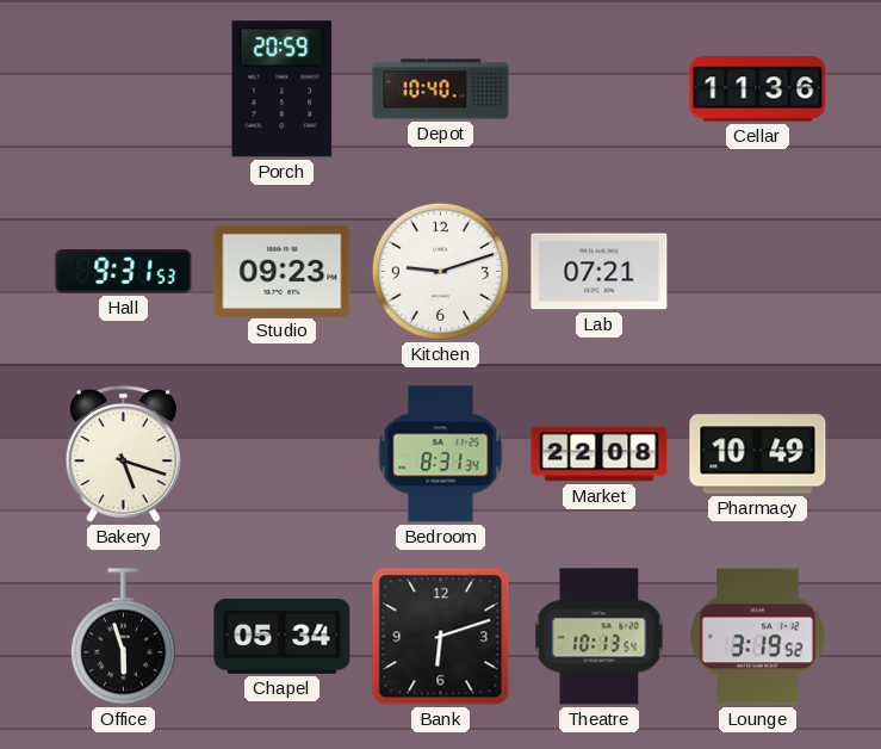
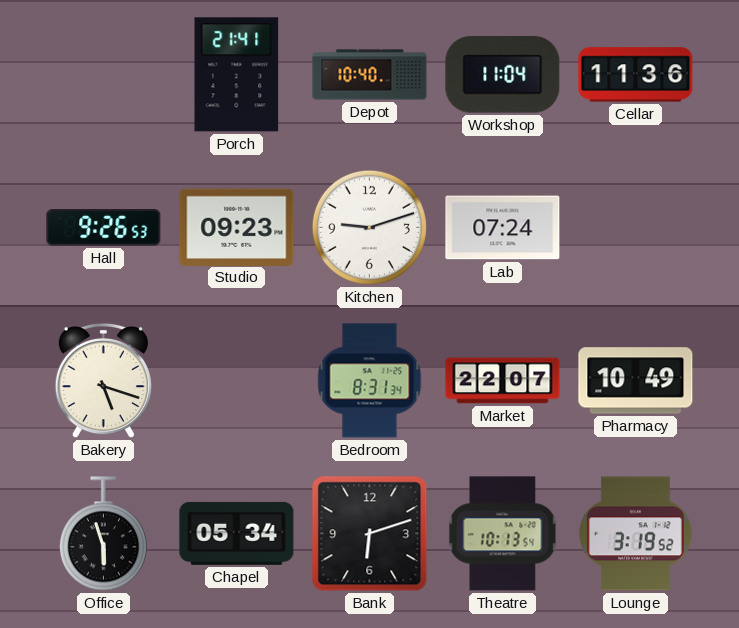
Porch: 20:59 -> 21:41
Workshop: none -> 11:04
Hall: 9:31 -> 9:26
Lab: 07:21 -> 07:24
Market: 22:08 -> 22:07
